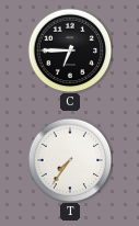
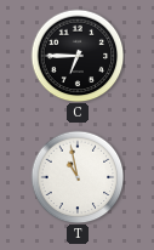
T: 7:36 -> 10:58
